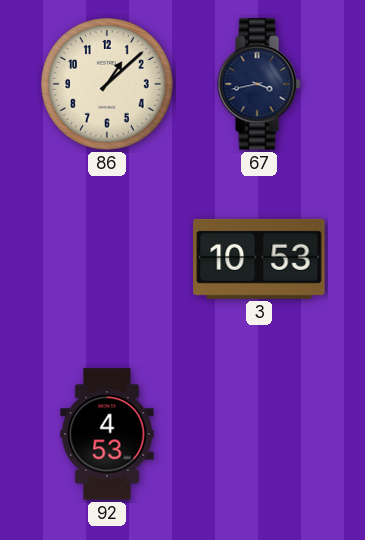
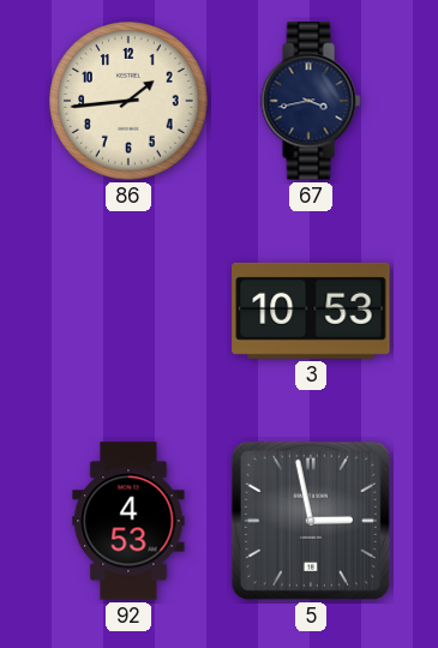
86: 1:08 -> 1:44
5: none -> 2:58
